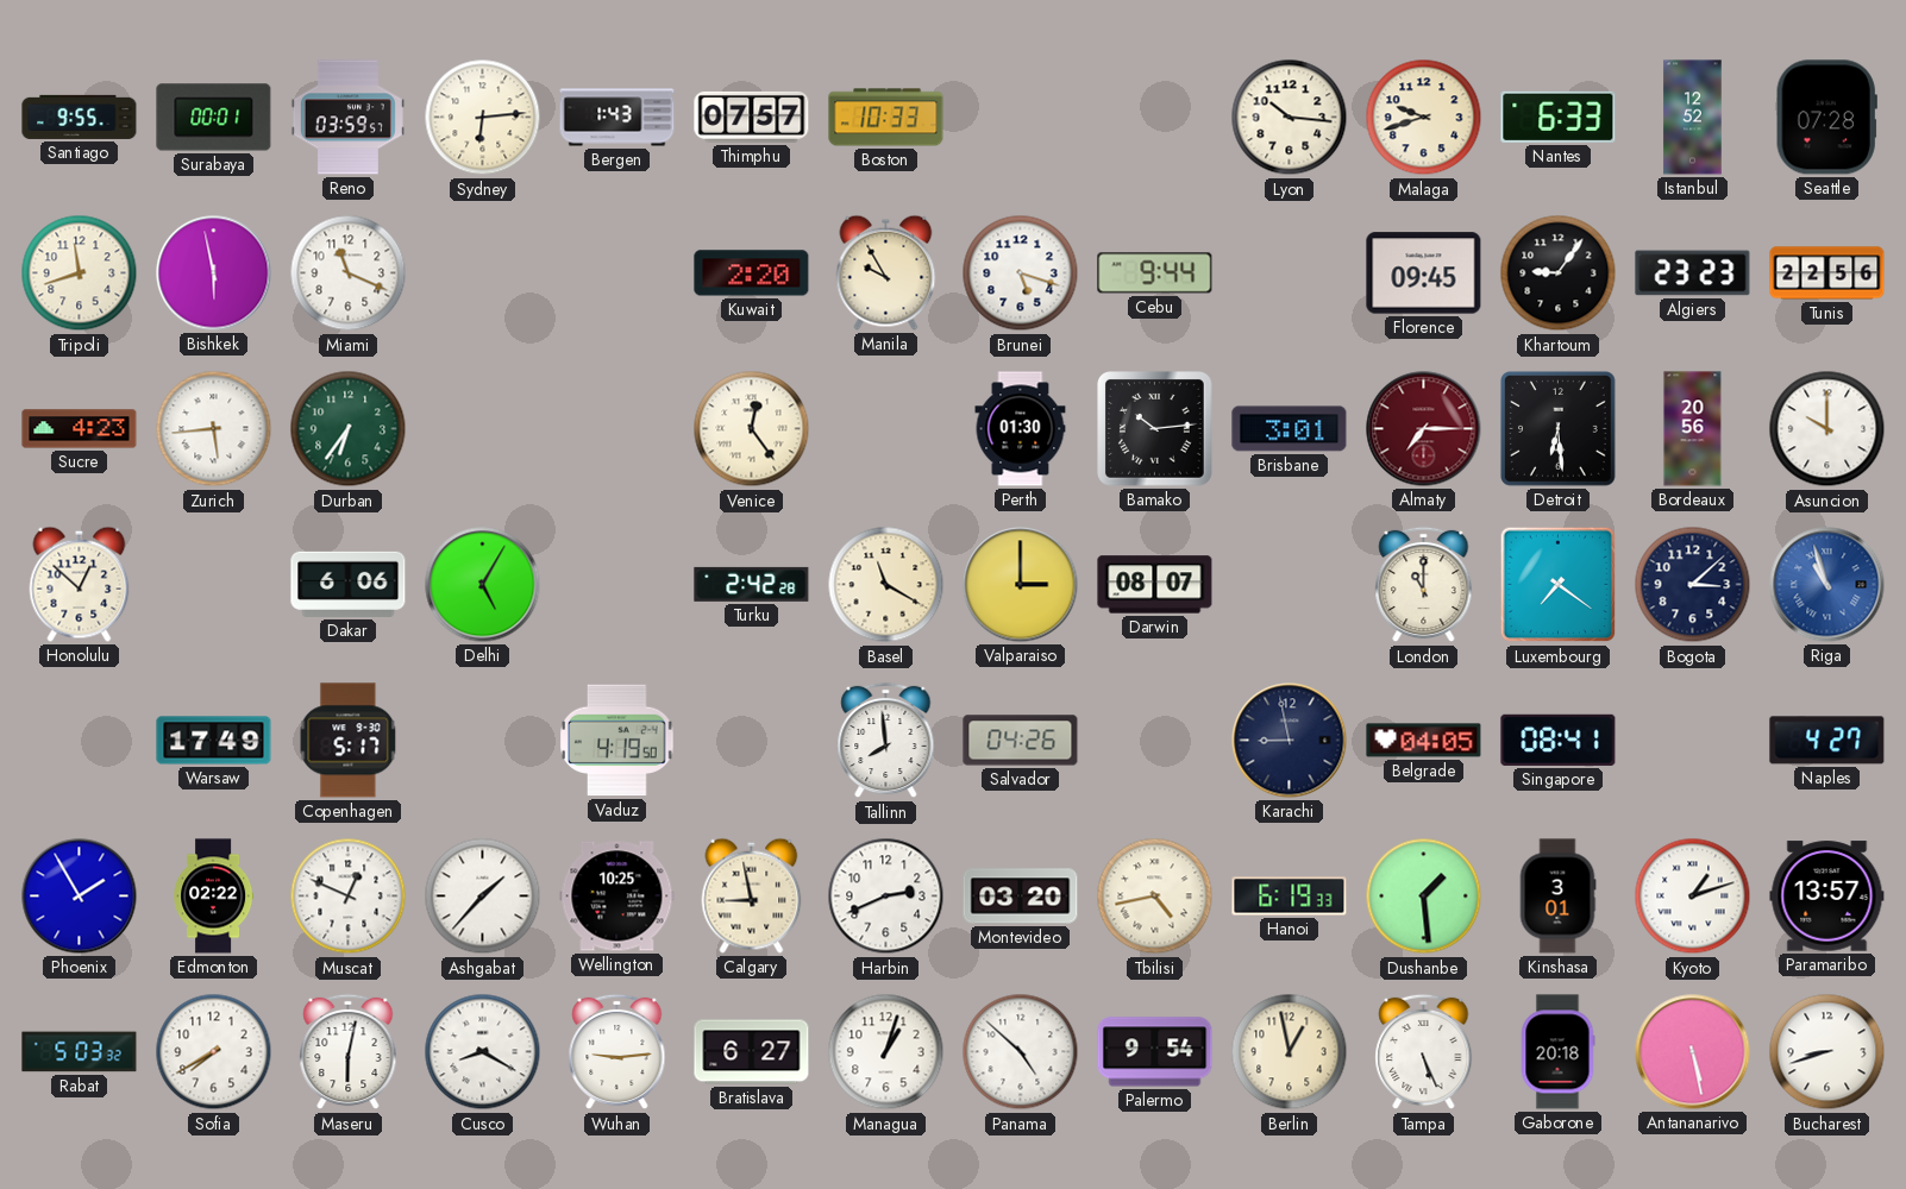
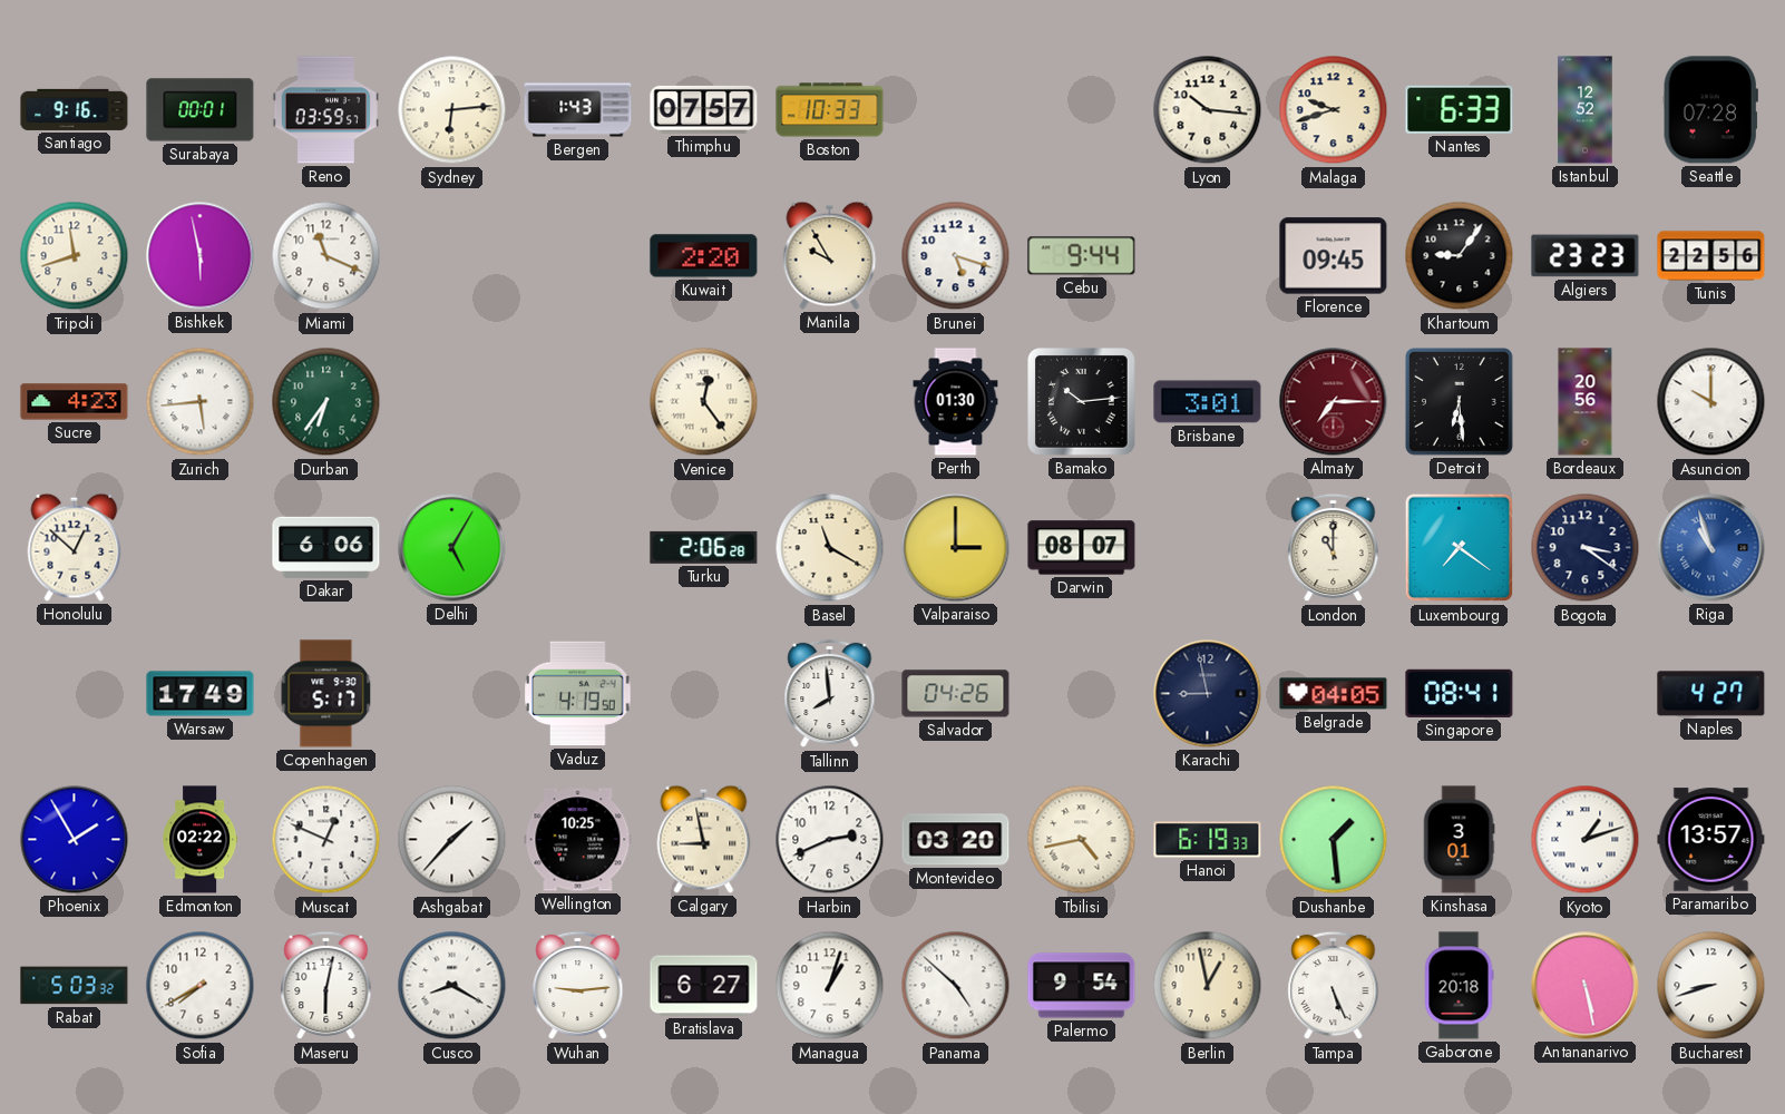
Santiago: 9:55 -> 9:16
Turku: 2:42 -> 2:06
Bogota: 3:08 -> 3:21
